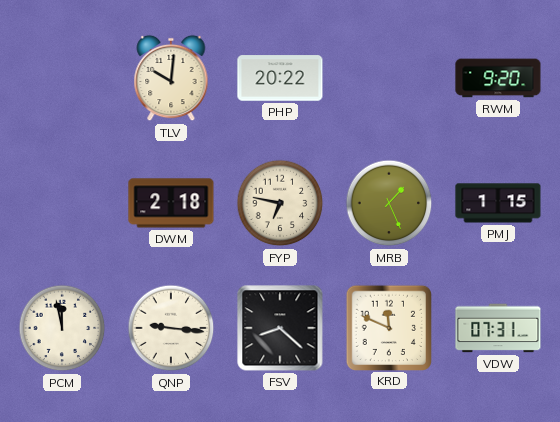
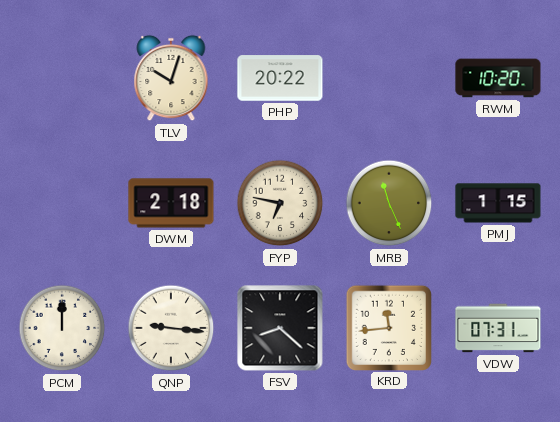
TLV: 10:01 -> 10:03
RWM: 9:20 -> 10:20
MRB: 1:26 -> 11:26
PCM: 11:58 -> 12:00
KRD: 11:49 -> 11:44
